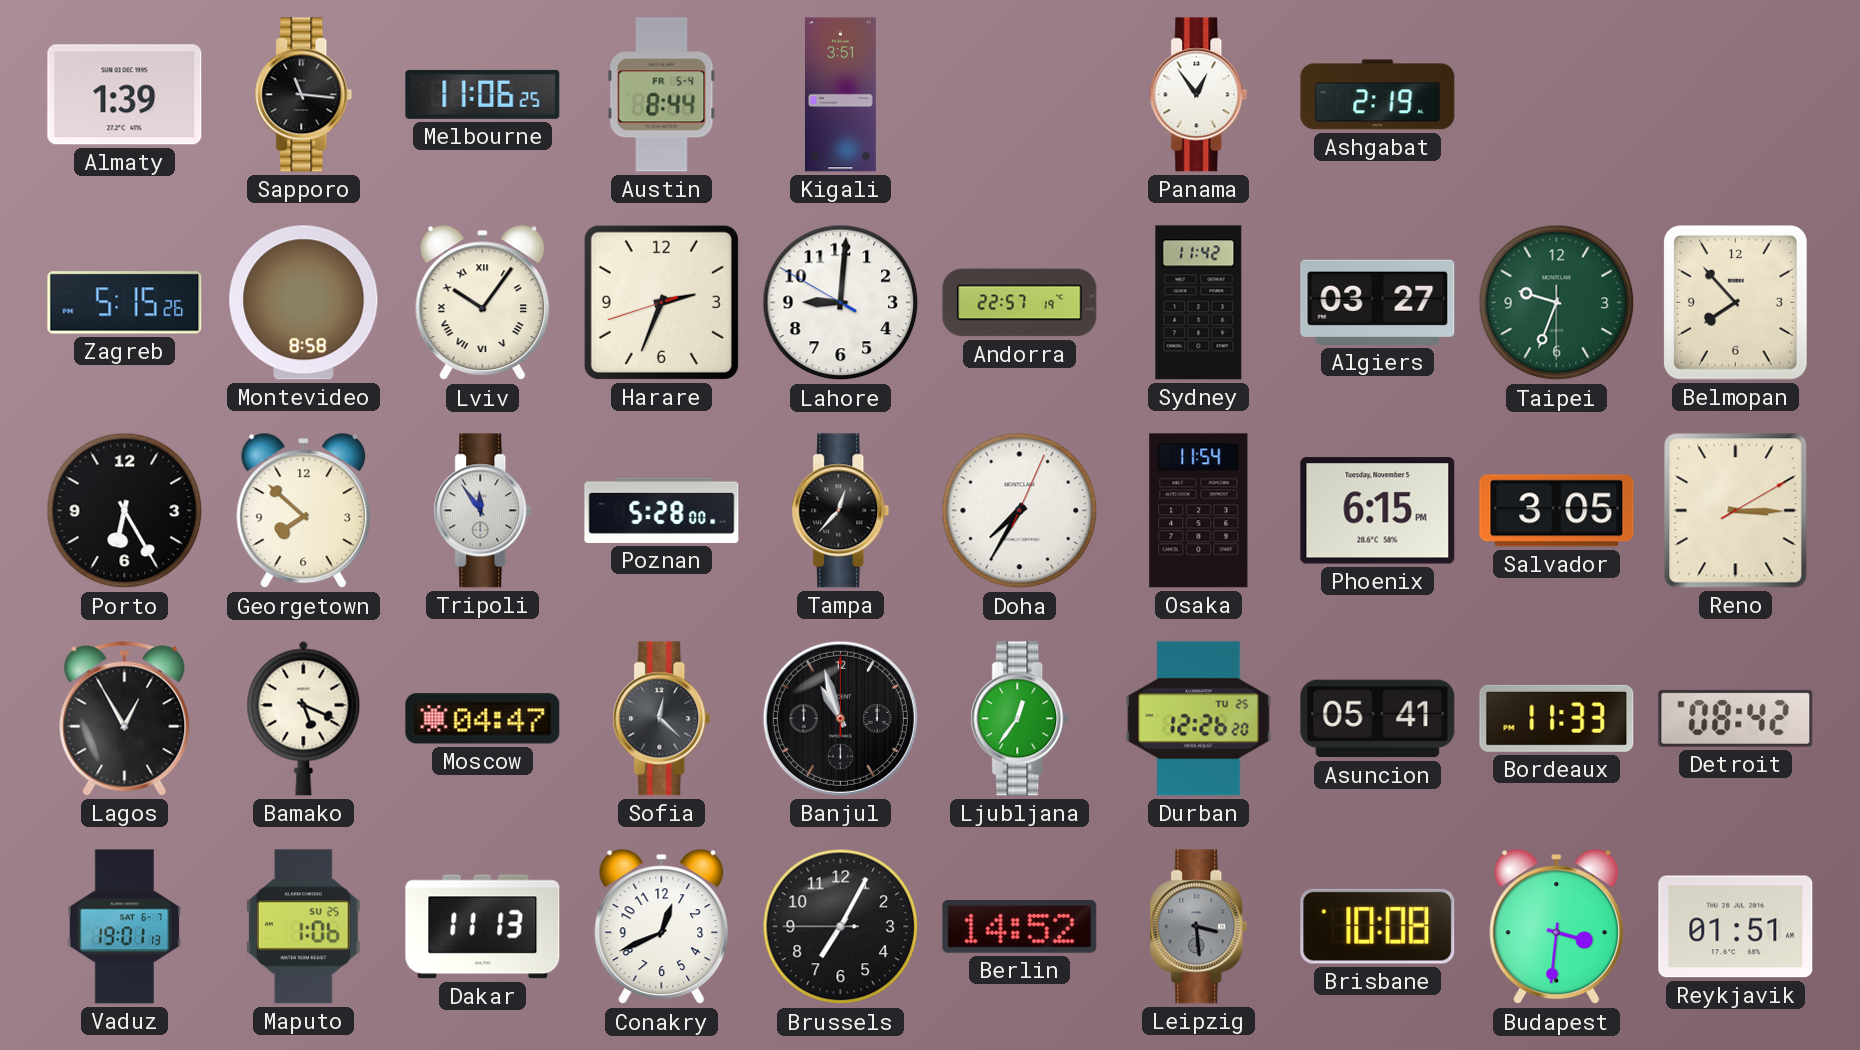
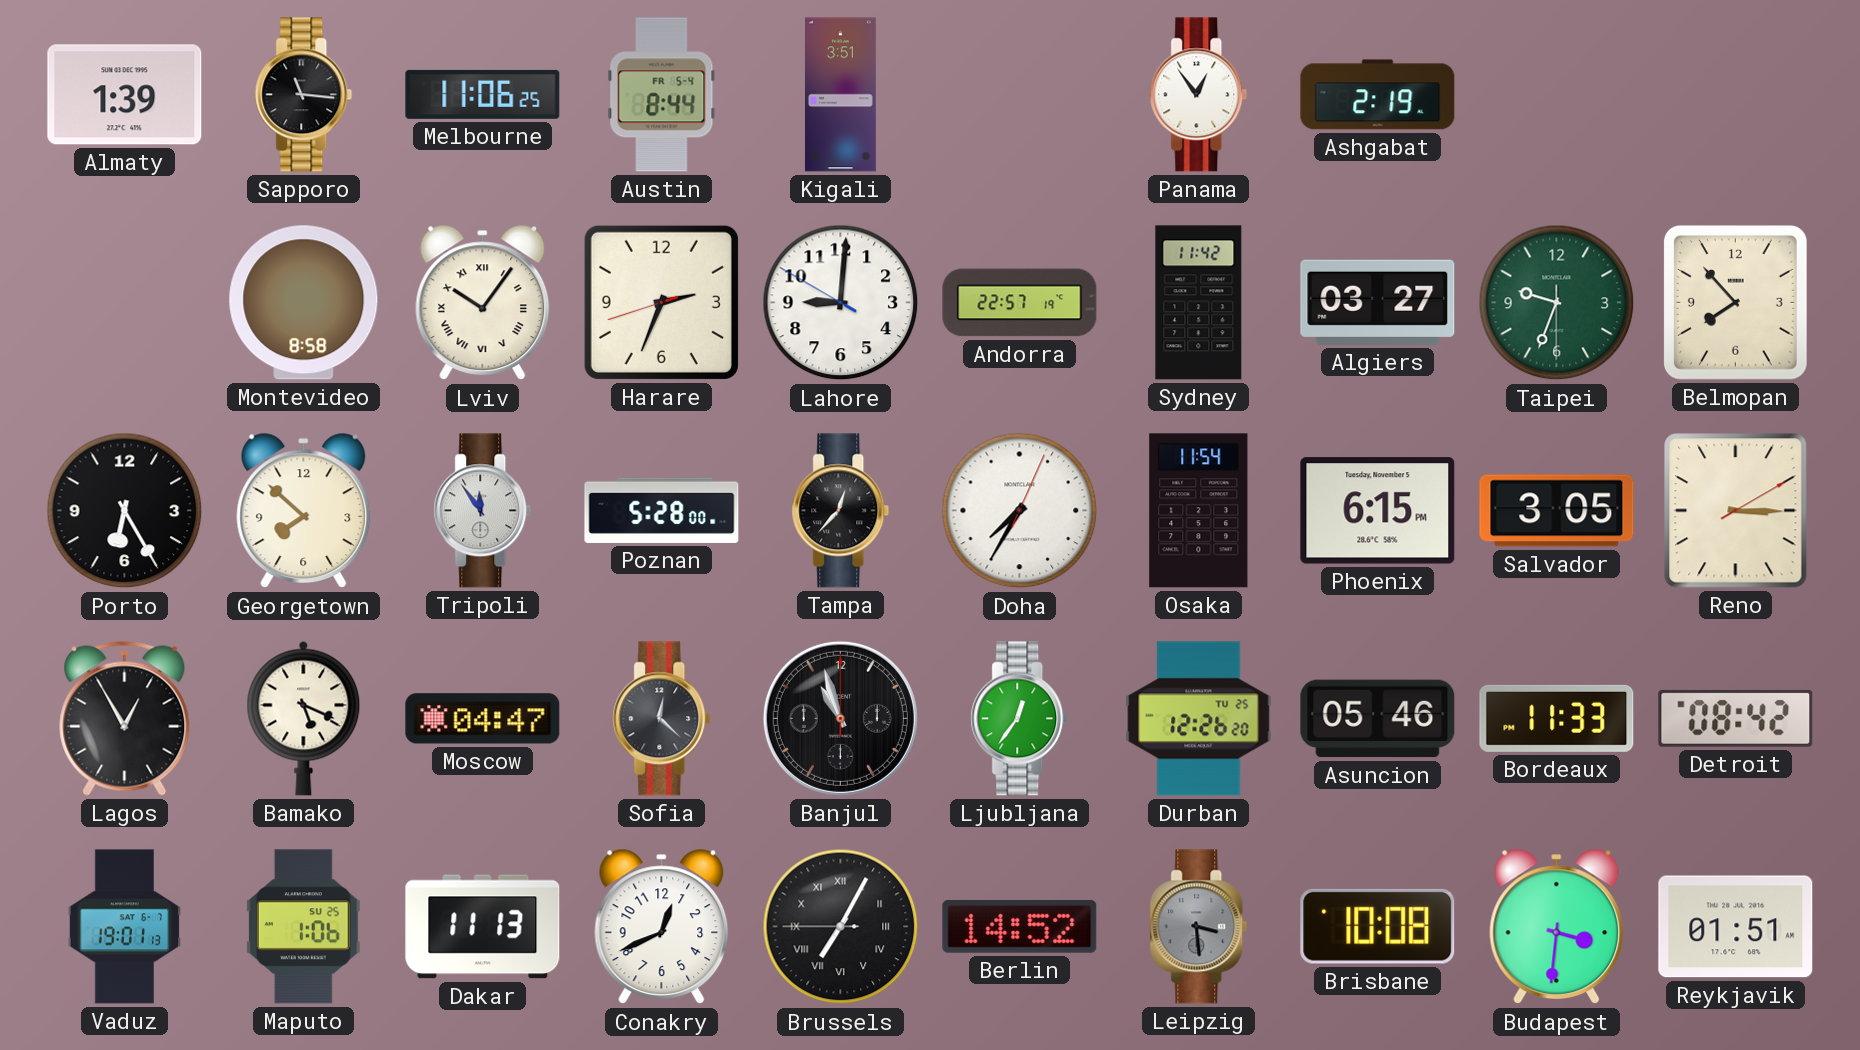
Zagreb: 5:15 -> none
Asuncion: 05:41 -> 05:46
Brussels numerals: Arabic -> Roman
